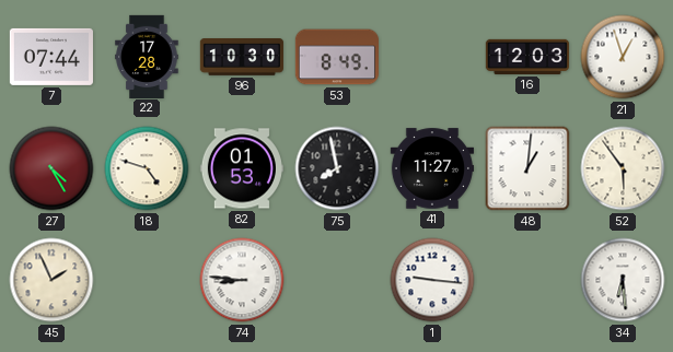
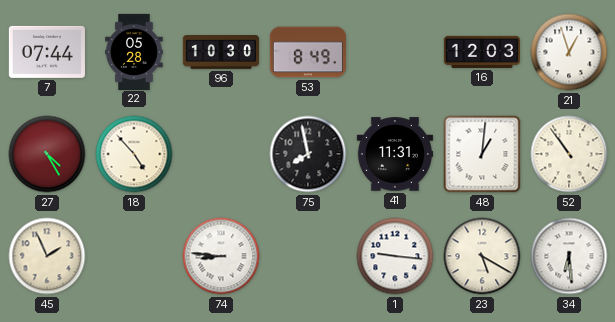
22: 17:28 -> 05:28
18: 4:48 -> 4:53
82: 01:53 -> none
41: 11:27 -> 11:31
52: 5:54 -> 10:54
23: none -> 5:20
